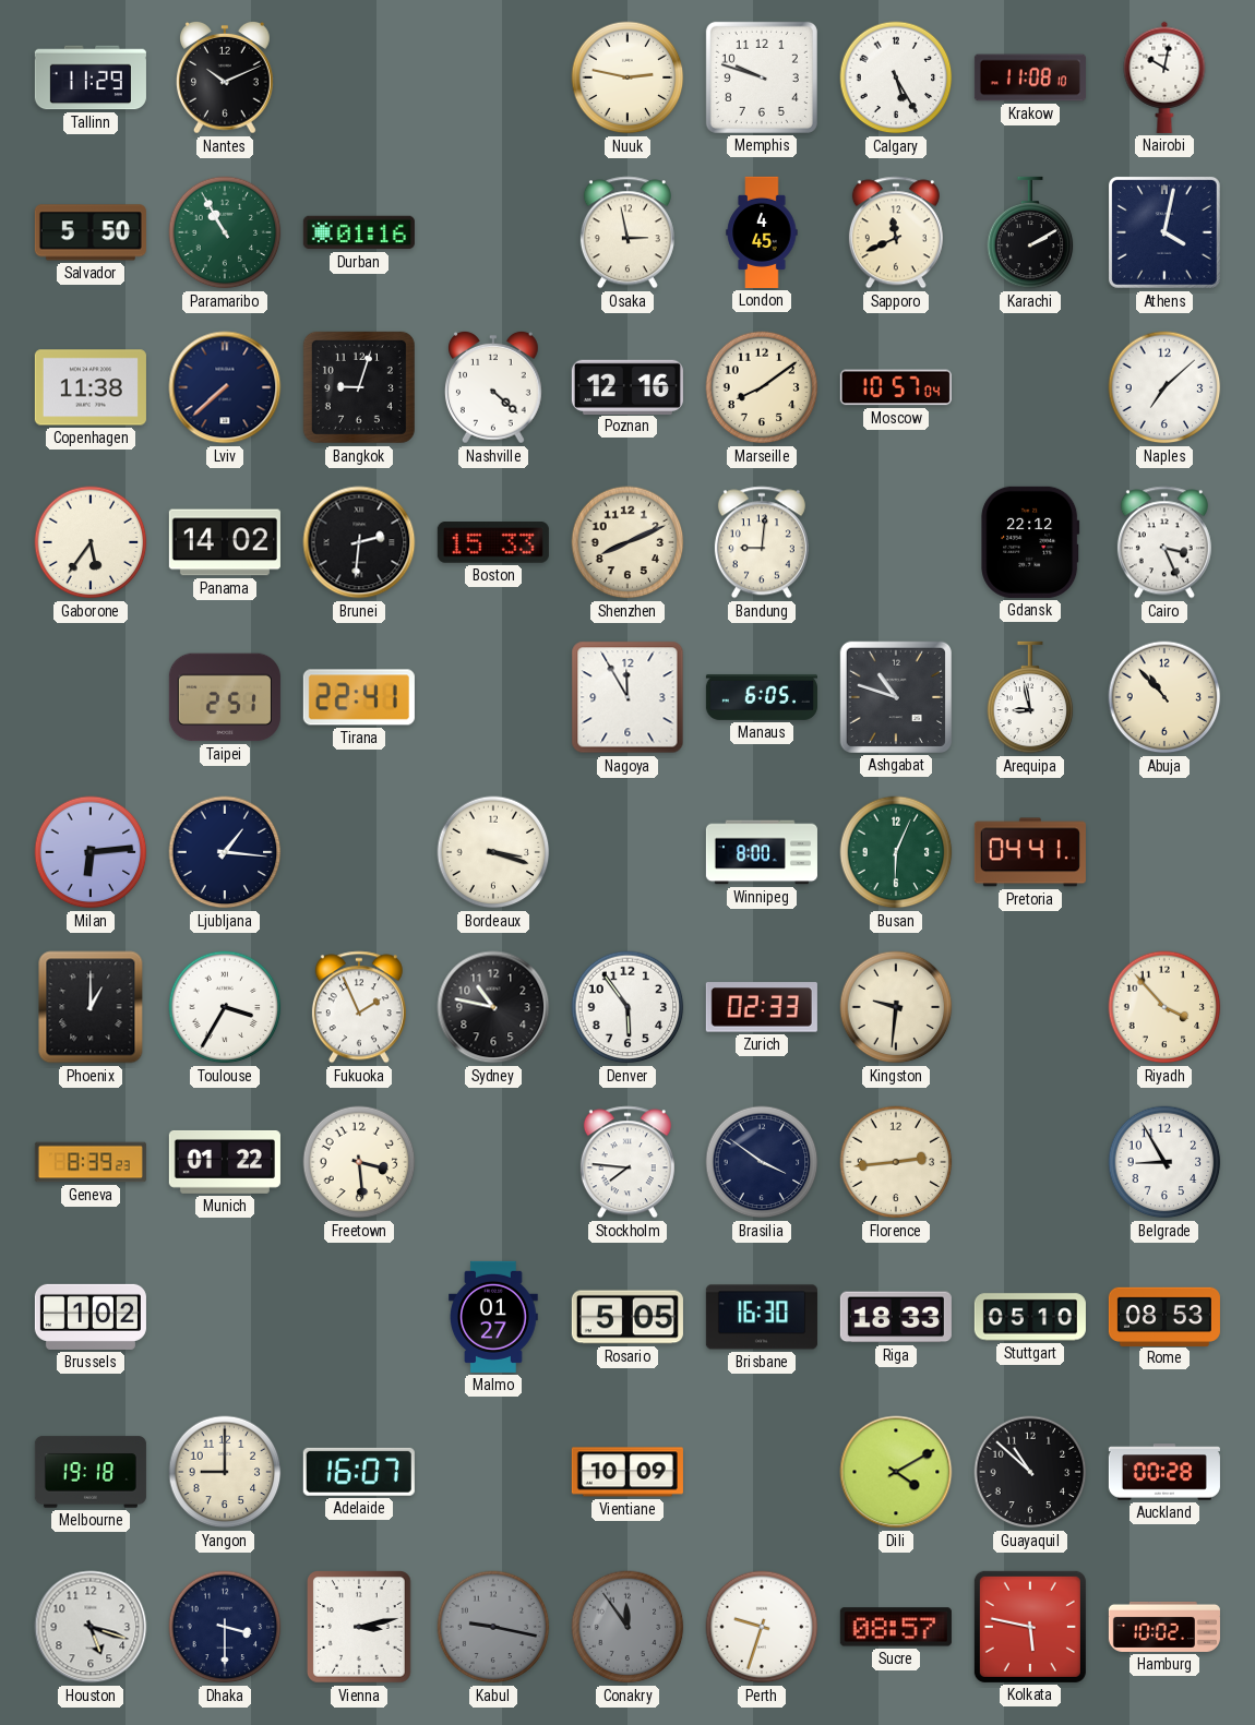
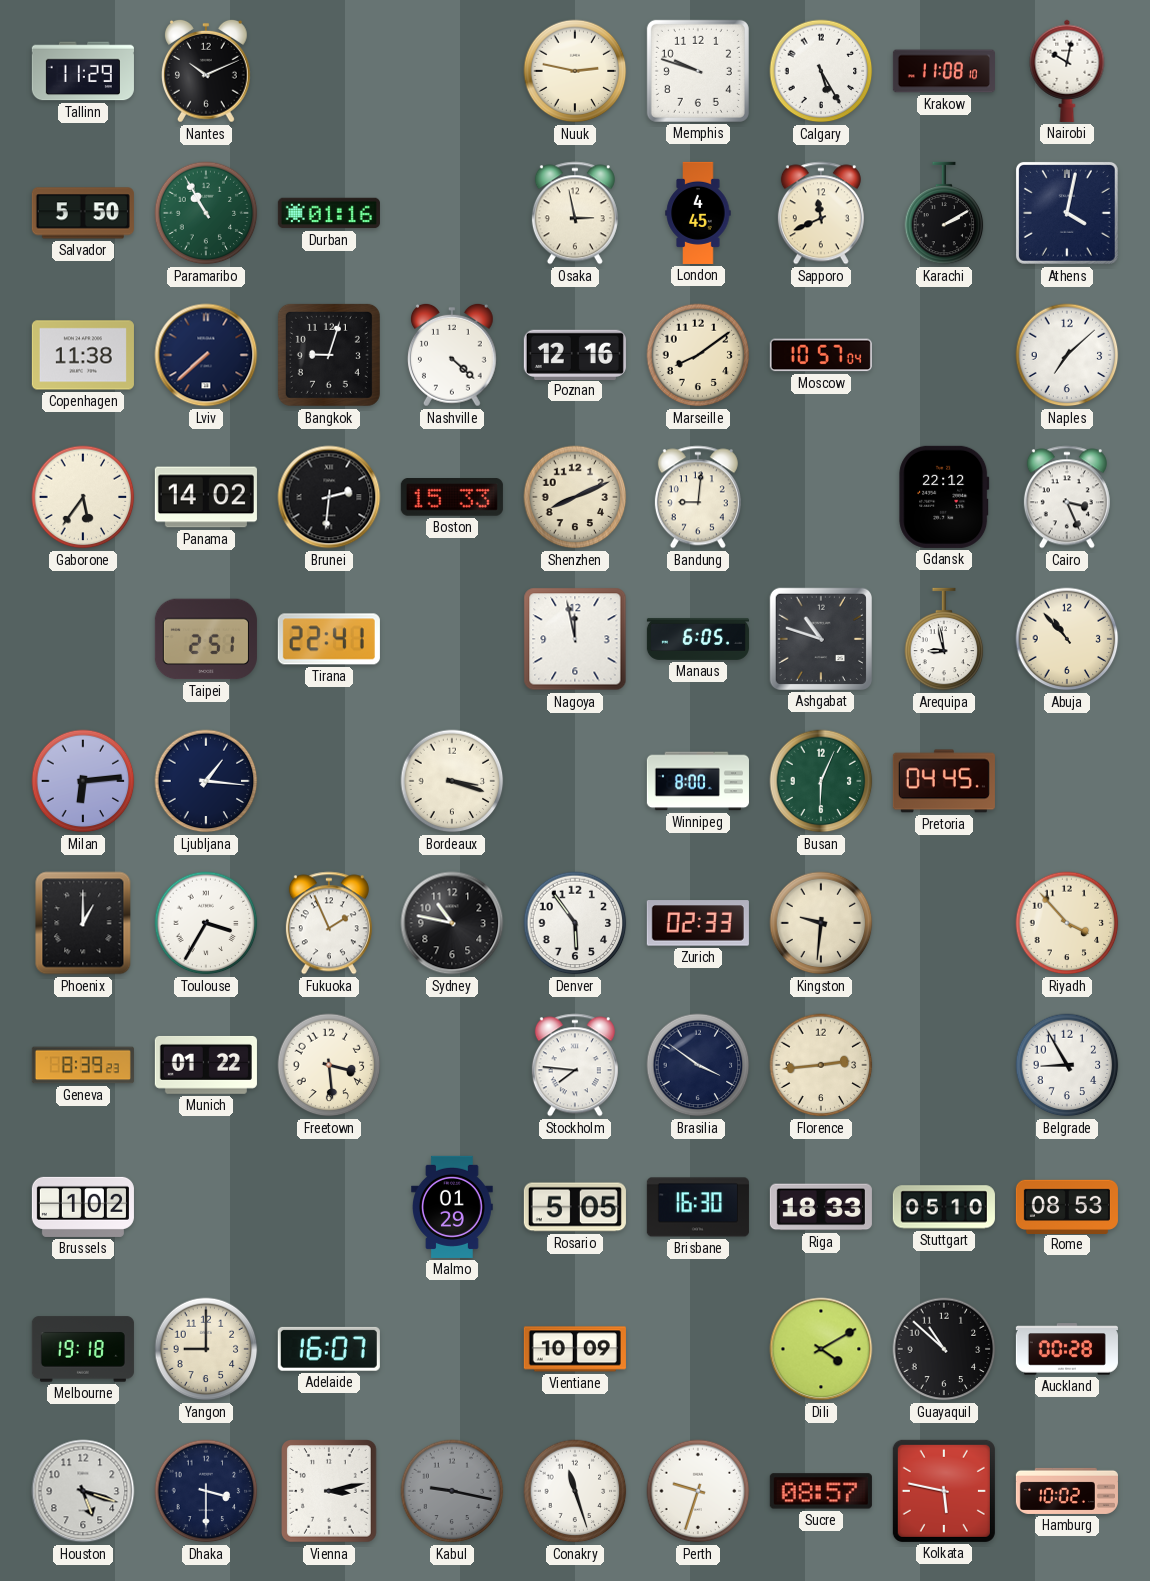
Nagoya: 11:55 -> 11:58
Pretoria: 04:41 -> 04:45
Malmo: 01:27 -> 01:29
Conakry: 11:54 -> 11:27
Conakry dial: grey -> white
